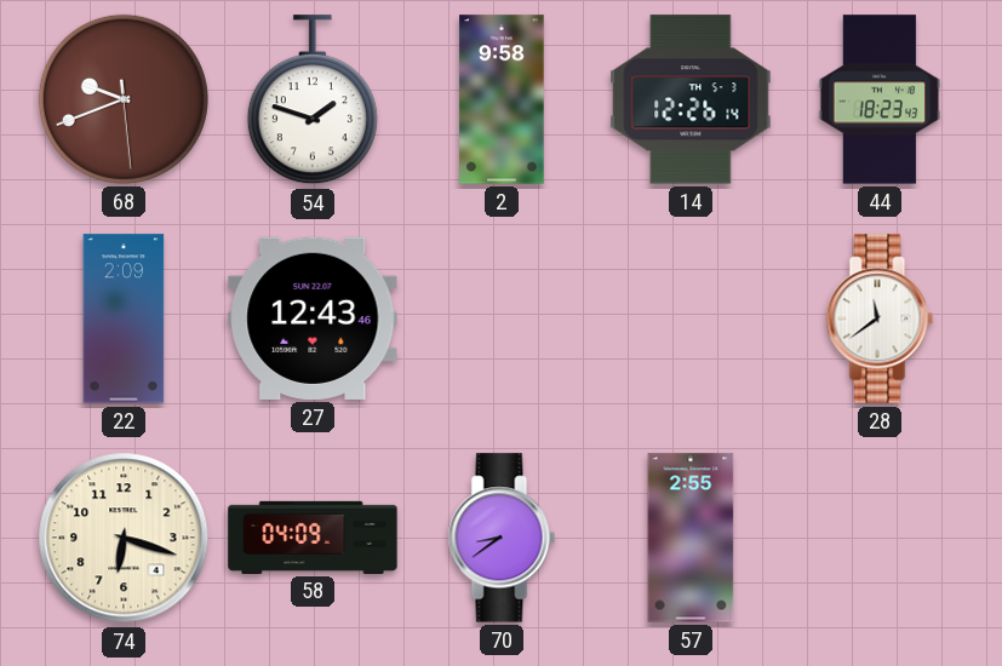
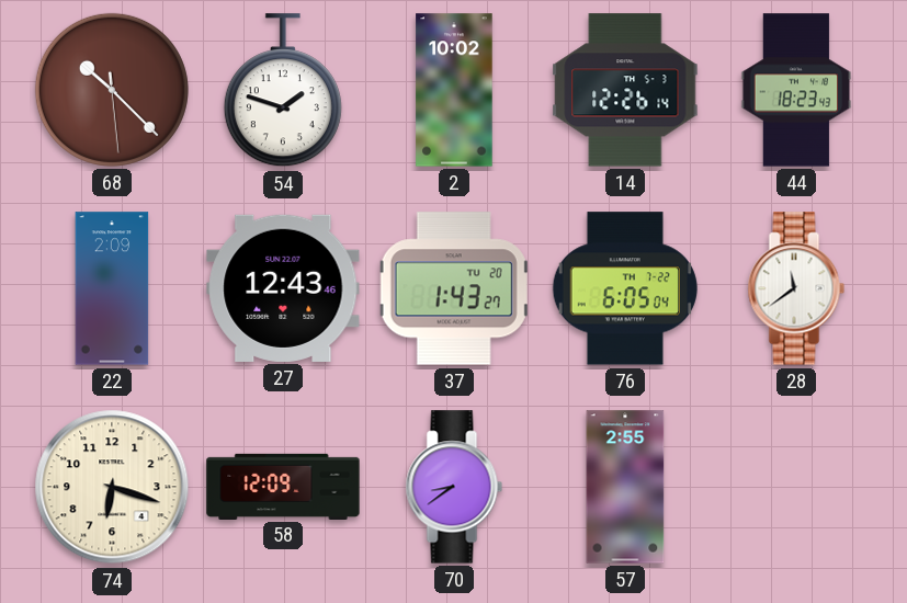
68: 9:41 -> 10:22
2: 9:58 -> 10:02
37: none -> 1:43
76: none -> 6:05
58: 04:09 -> 12:09
